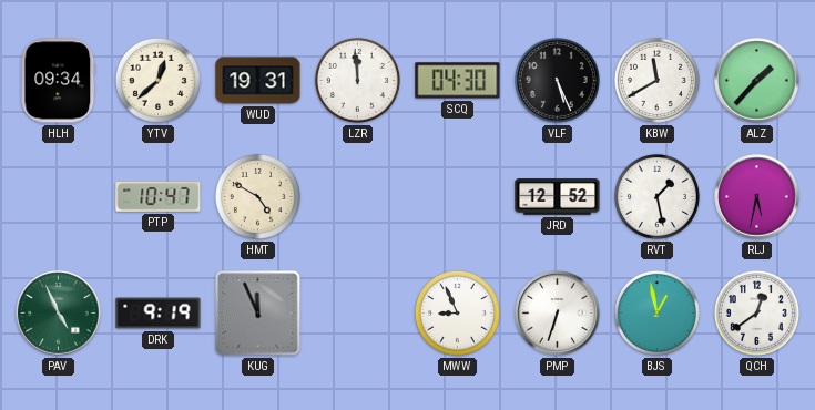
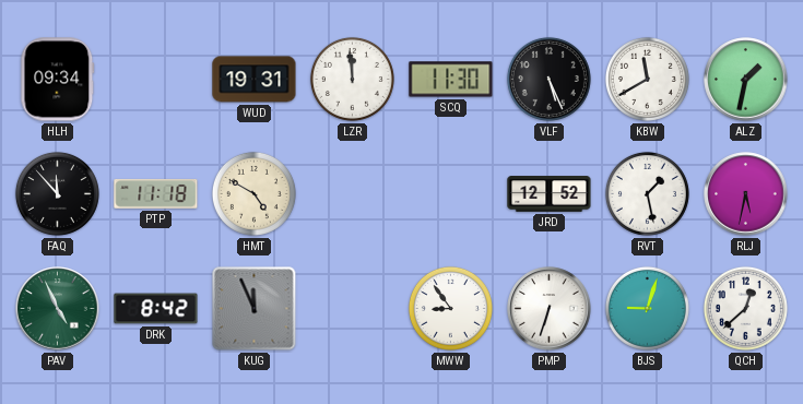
YTV: 12:38 -> none
SCQ: 04:30 -> 11:30
ALZ: 1:37 -> 1:32
FAQ: none -> 11:53
PTP: 10:47 -> 11:18
DRK: 9:19 -> 8:42
MWW: 8:56 -> 8:54
BJS: 12:58 -> 9:03
QCH: 12:39 -> 12:38
